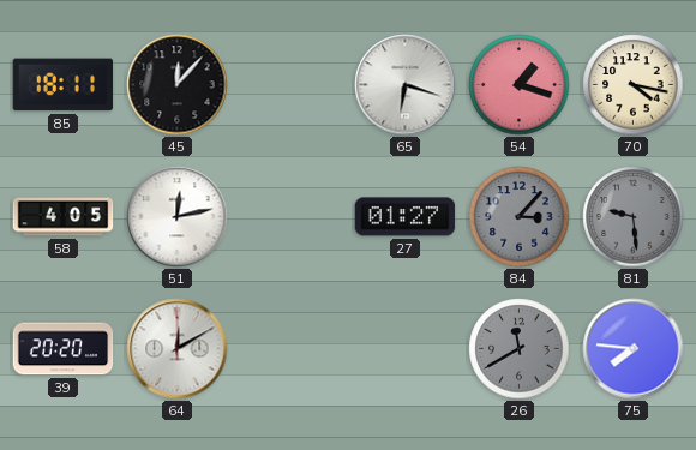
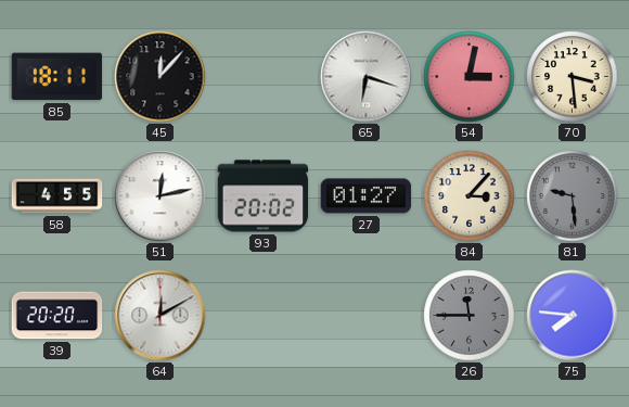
54: 1:18 -> 3:02
70: 4:17 -> 3:29
58: 4:05 -> 4:55
93: none -> 20:02
84 dial: grey -> cream
26: 11:40 -> 11:45
